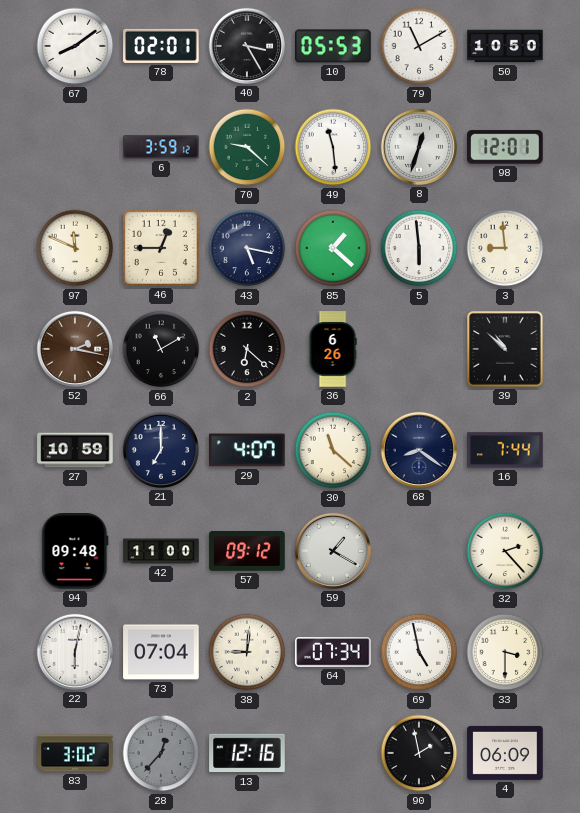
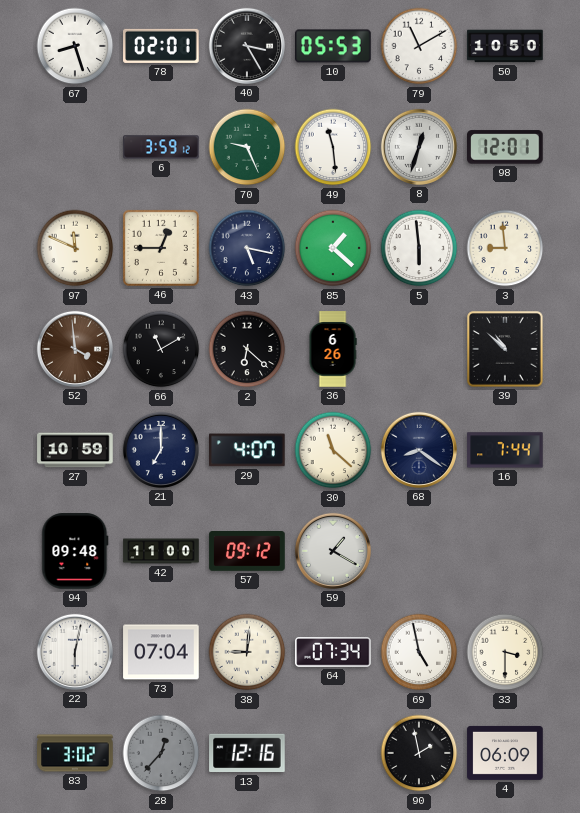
67: 8:09 -> 8:27
70: 9:22 -> 9:26
52: 2:17 -> 3:59
32: 2:23 -> none
